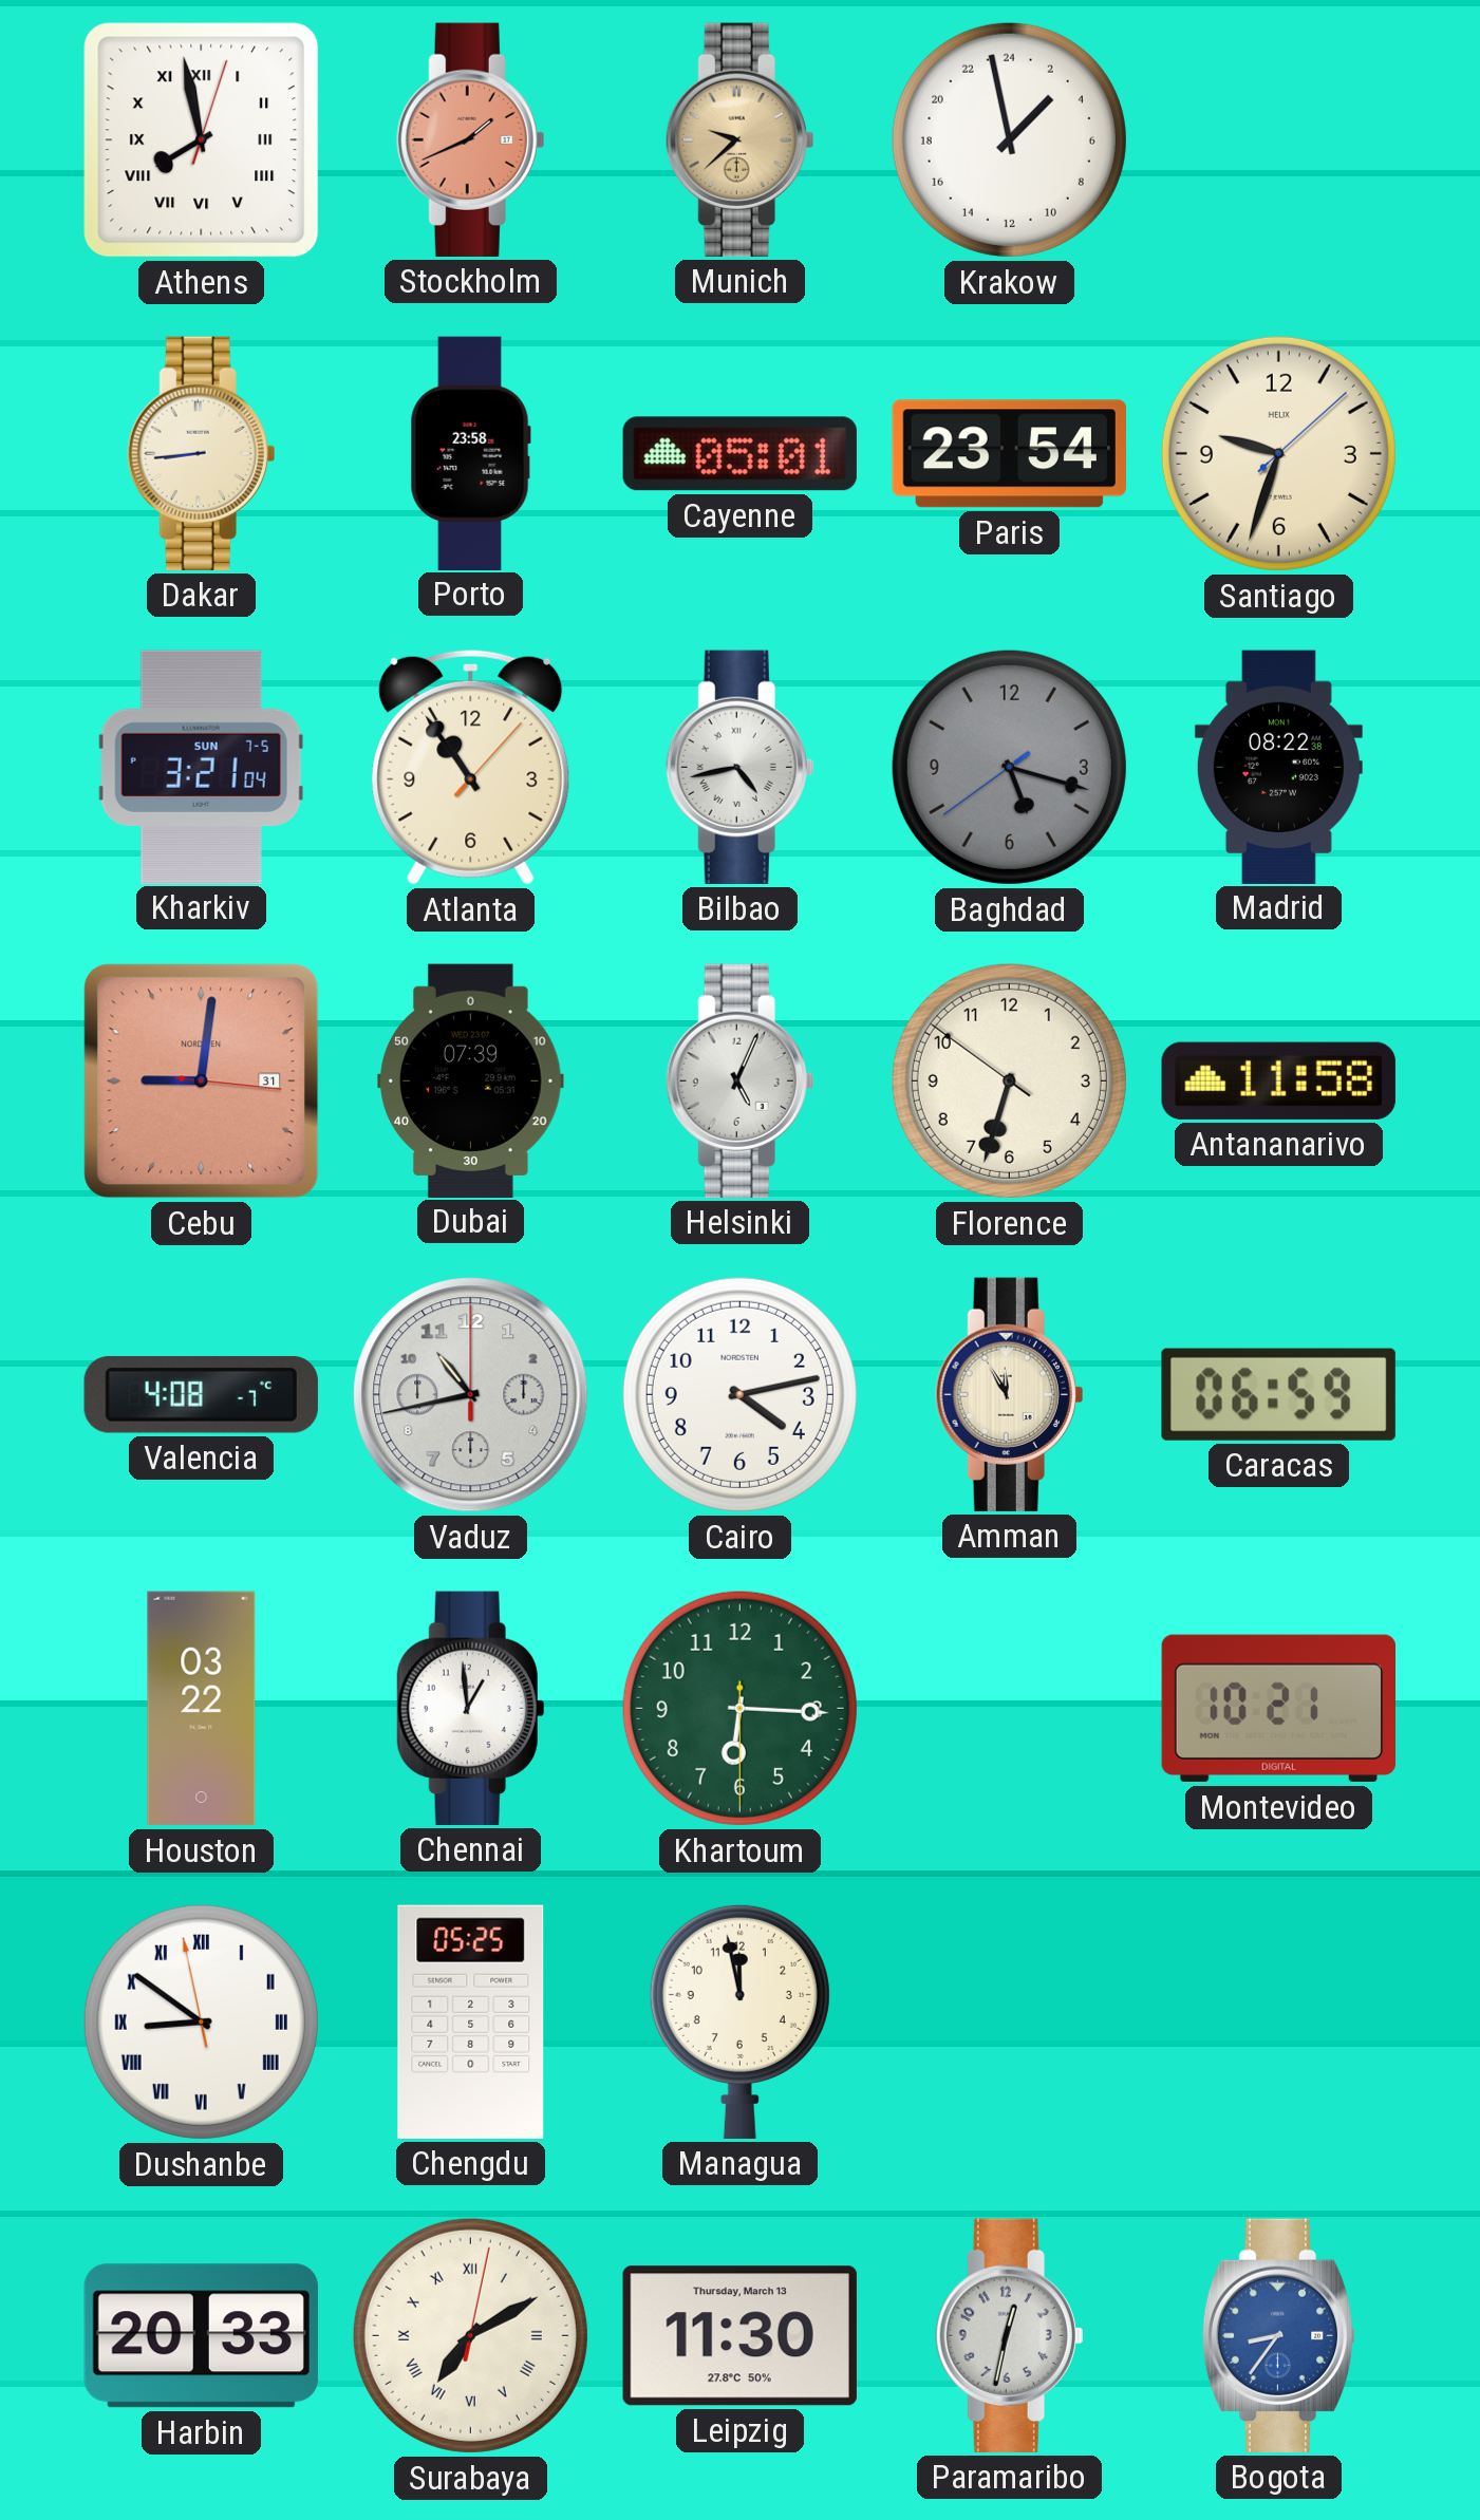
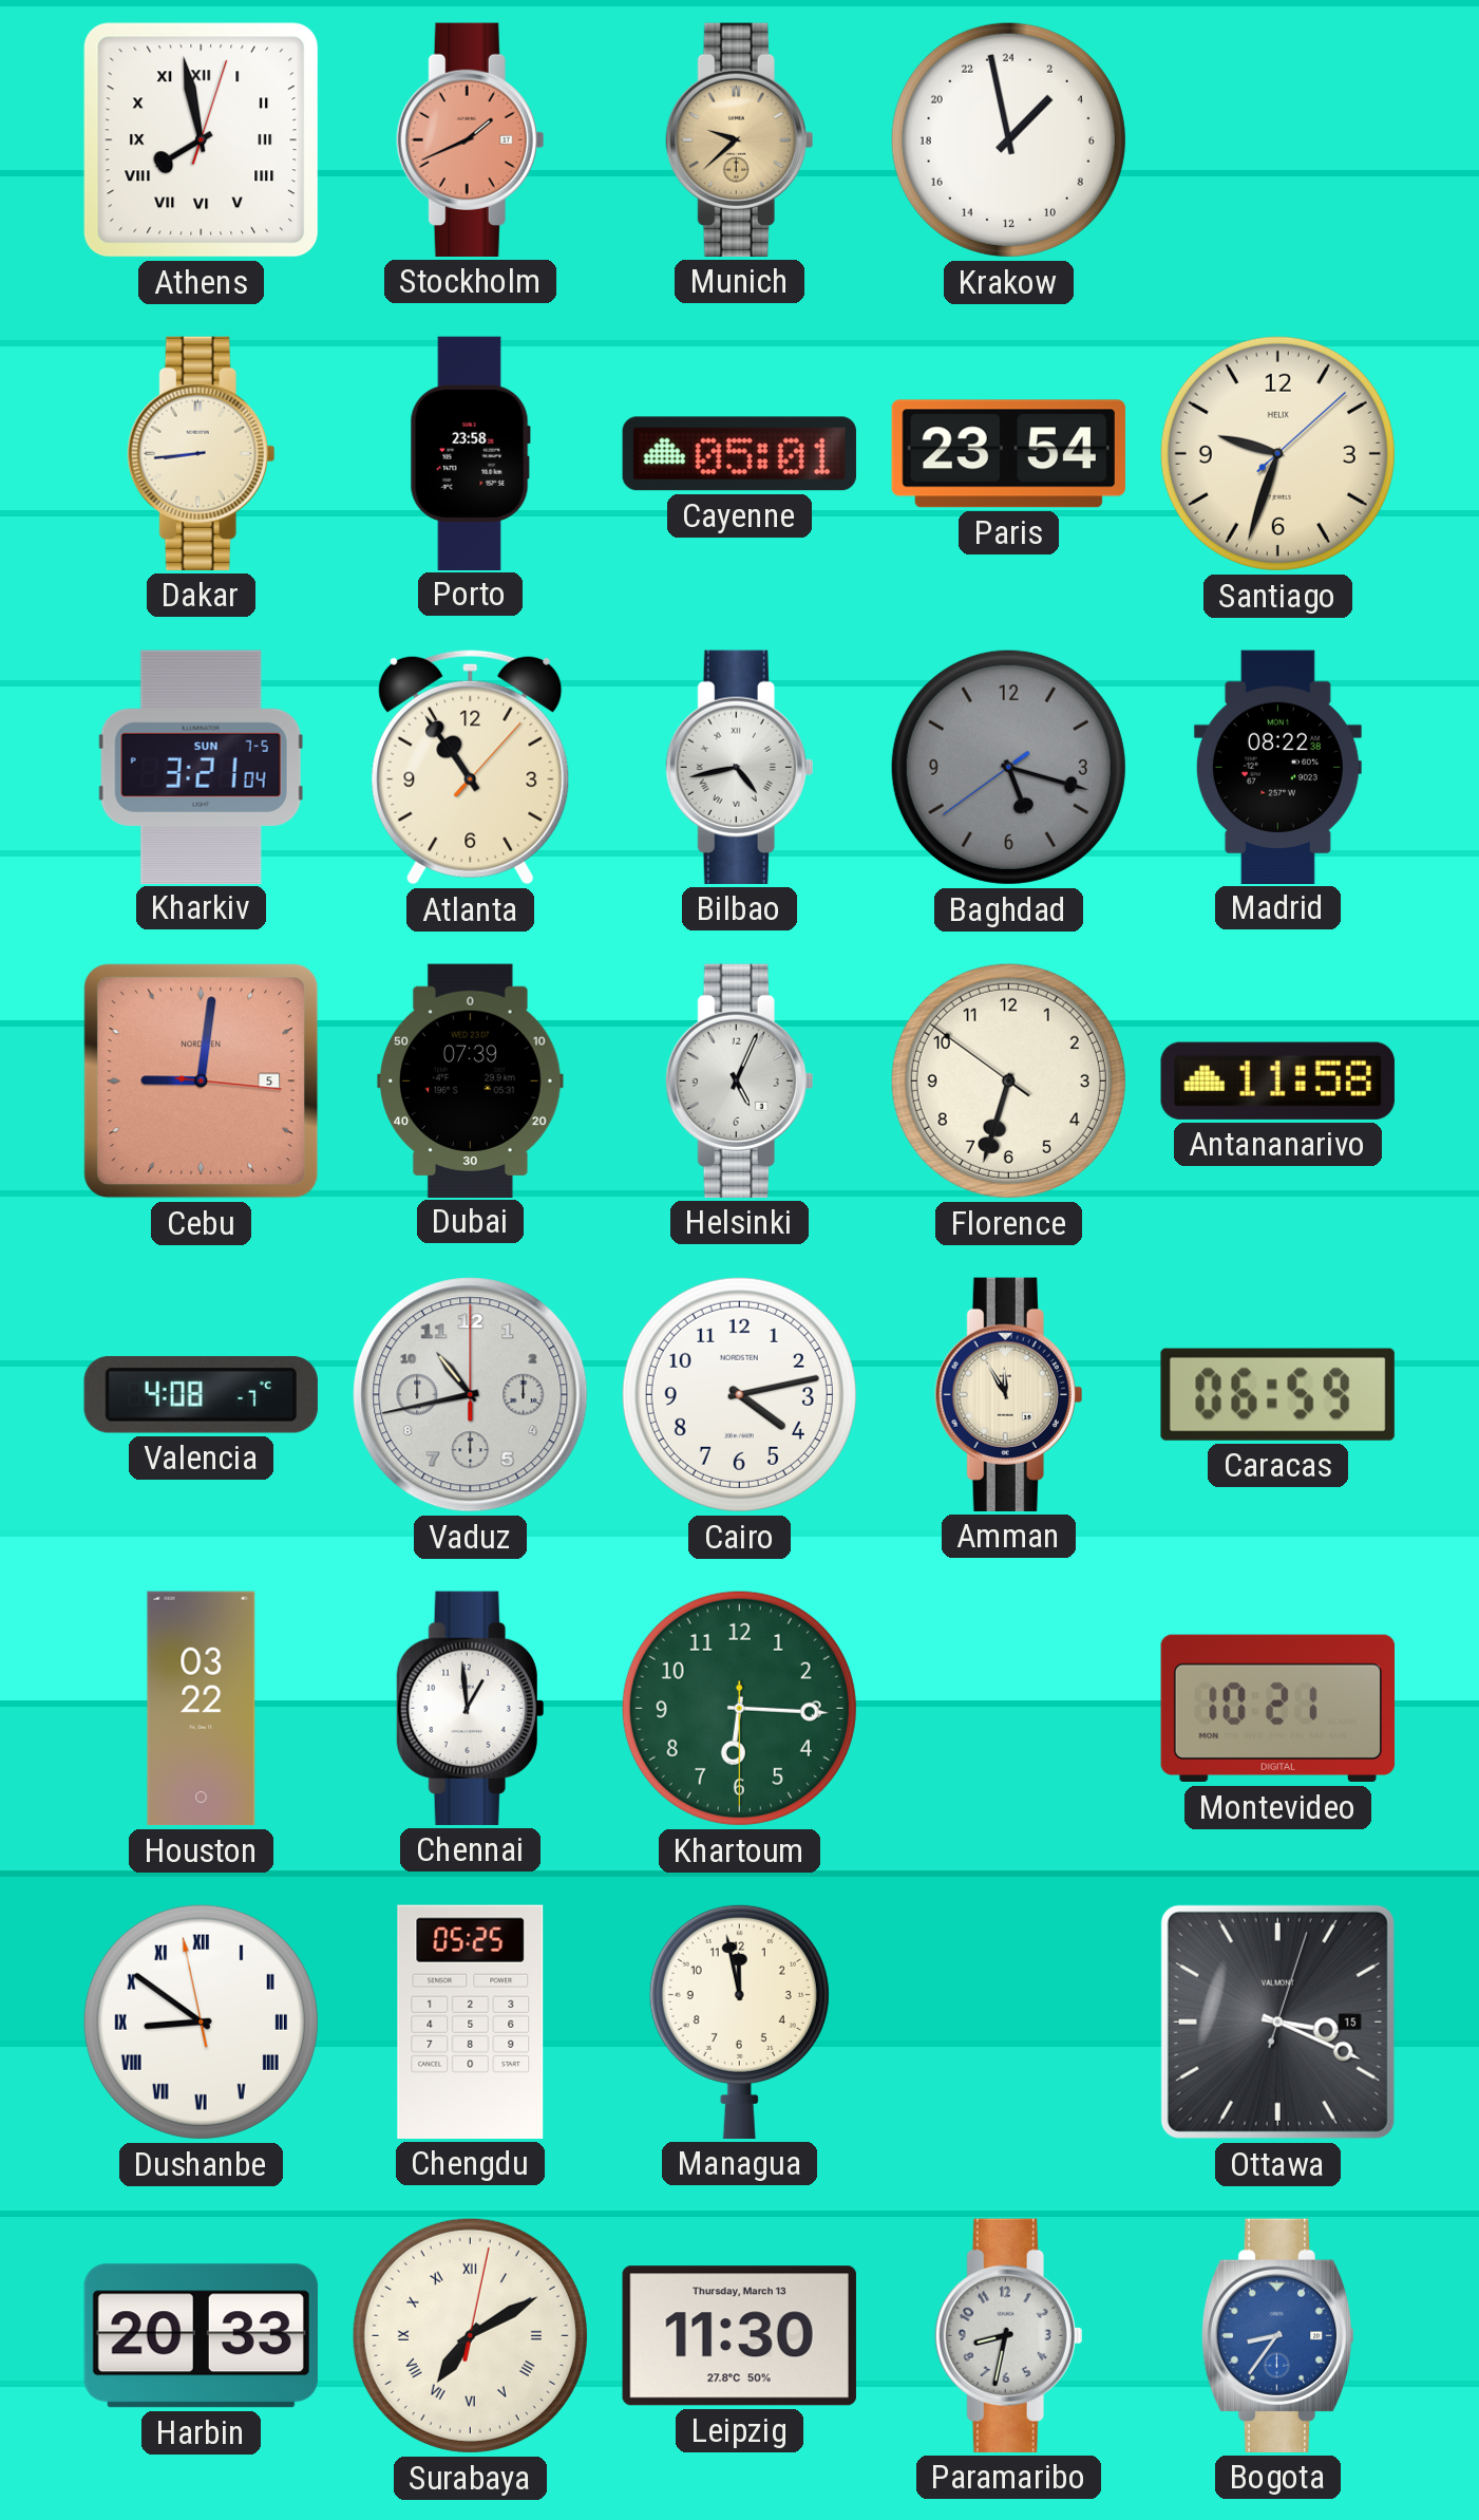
Cebu date: 31 -> 5
Ottawa: none -> 3:19
Paramaribo: 12:32 -> 8:32
